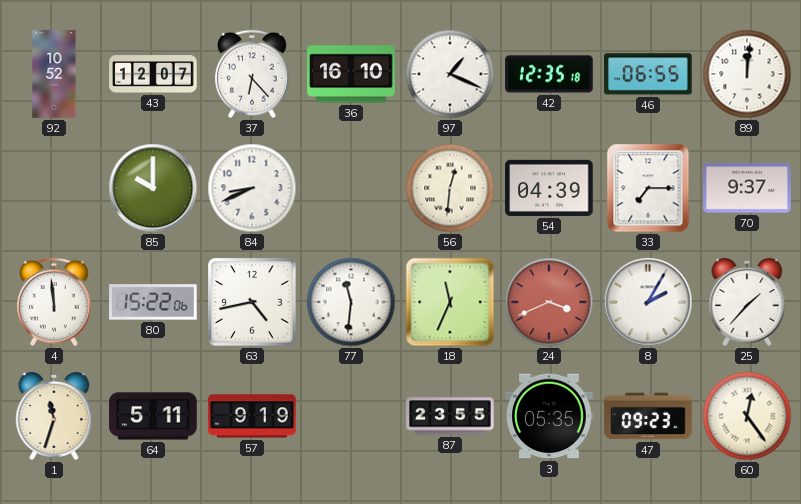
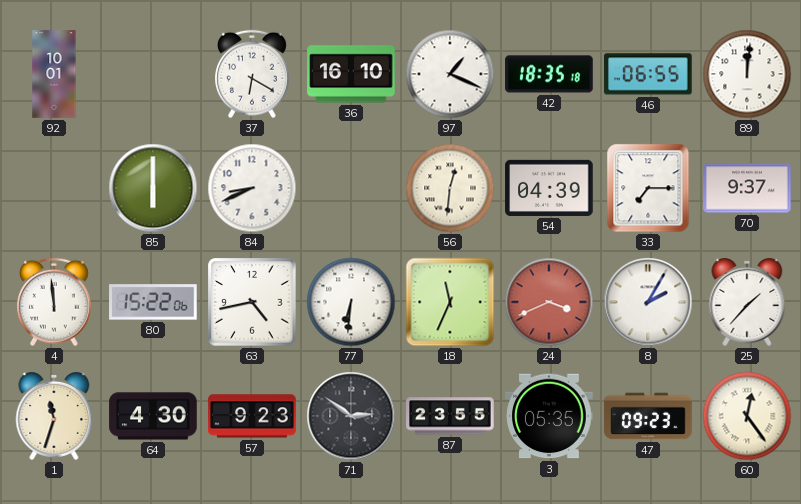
92: 10:52 -> 10:01
43: 12:07 -> none
37: 6:23 -> 6:20
42: 12:35 -> 18:35
85: 10:00 -> 6:00
77: 11:31 -> 6:31
64: 5:11 -> 4:30
57: 9:19 -> 9:23
71: none -> 2:51
